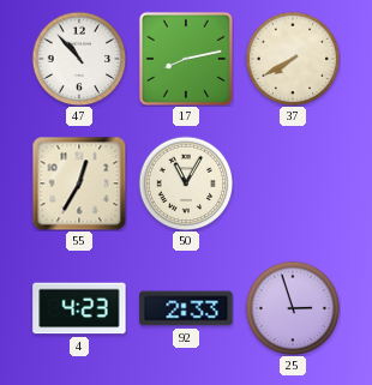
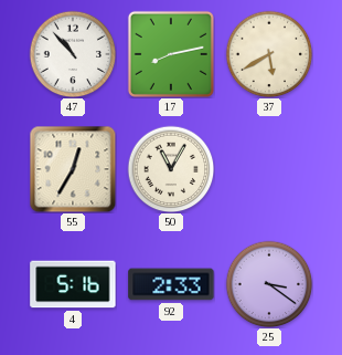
37: 7:40 -> 5:40
4: 4:23 -> 5:16
25: 2:57 -> 3:21
